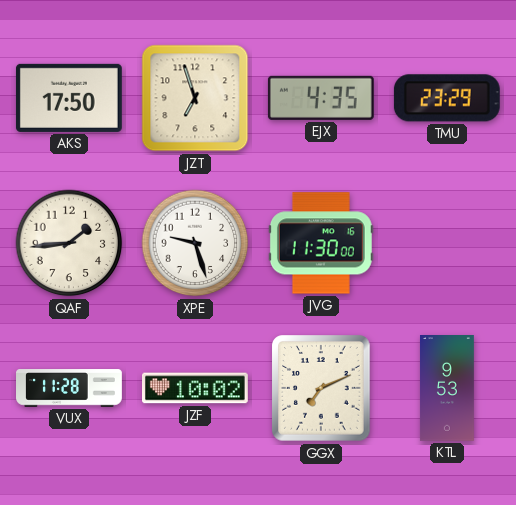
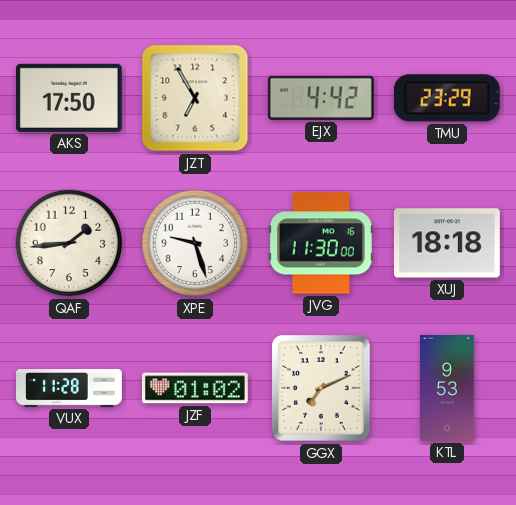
JZT: 6:57 -> 6:55
EJX: 4:35 -> 4:42
XUJ: none -> 18:18
JZF: 10:02 -> 01:02
